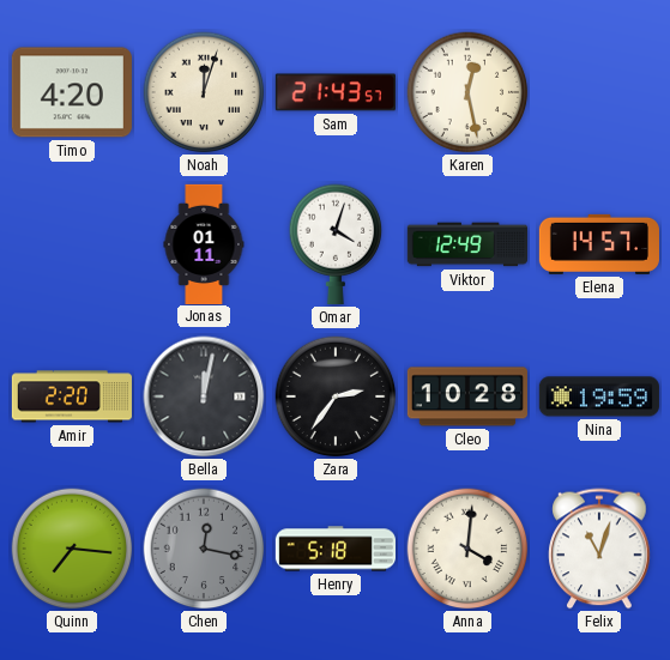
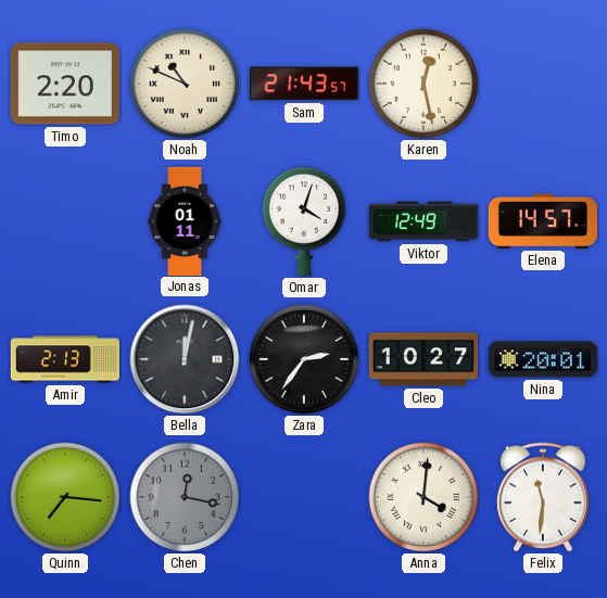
Timo: 4:20 -> 2:20
Noah: 12:03 -> 10:49
Amir: 2:20 -> 2:13
Cleo: 10:28 -> 10:27
Nina: 19:59 -> 20:01
Henry: 5:18 -> none
Felix: 11:03 -> 11:31
